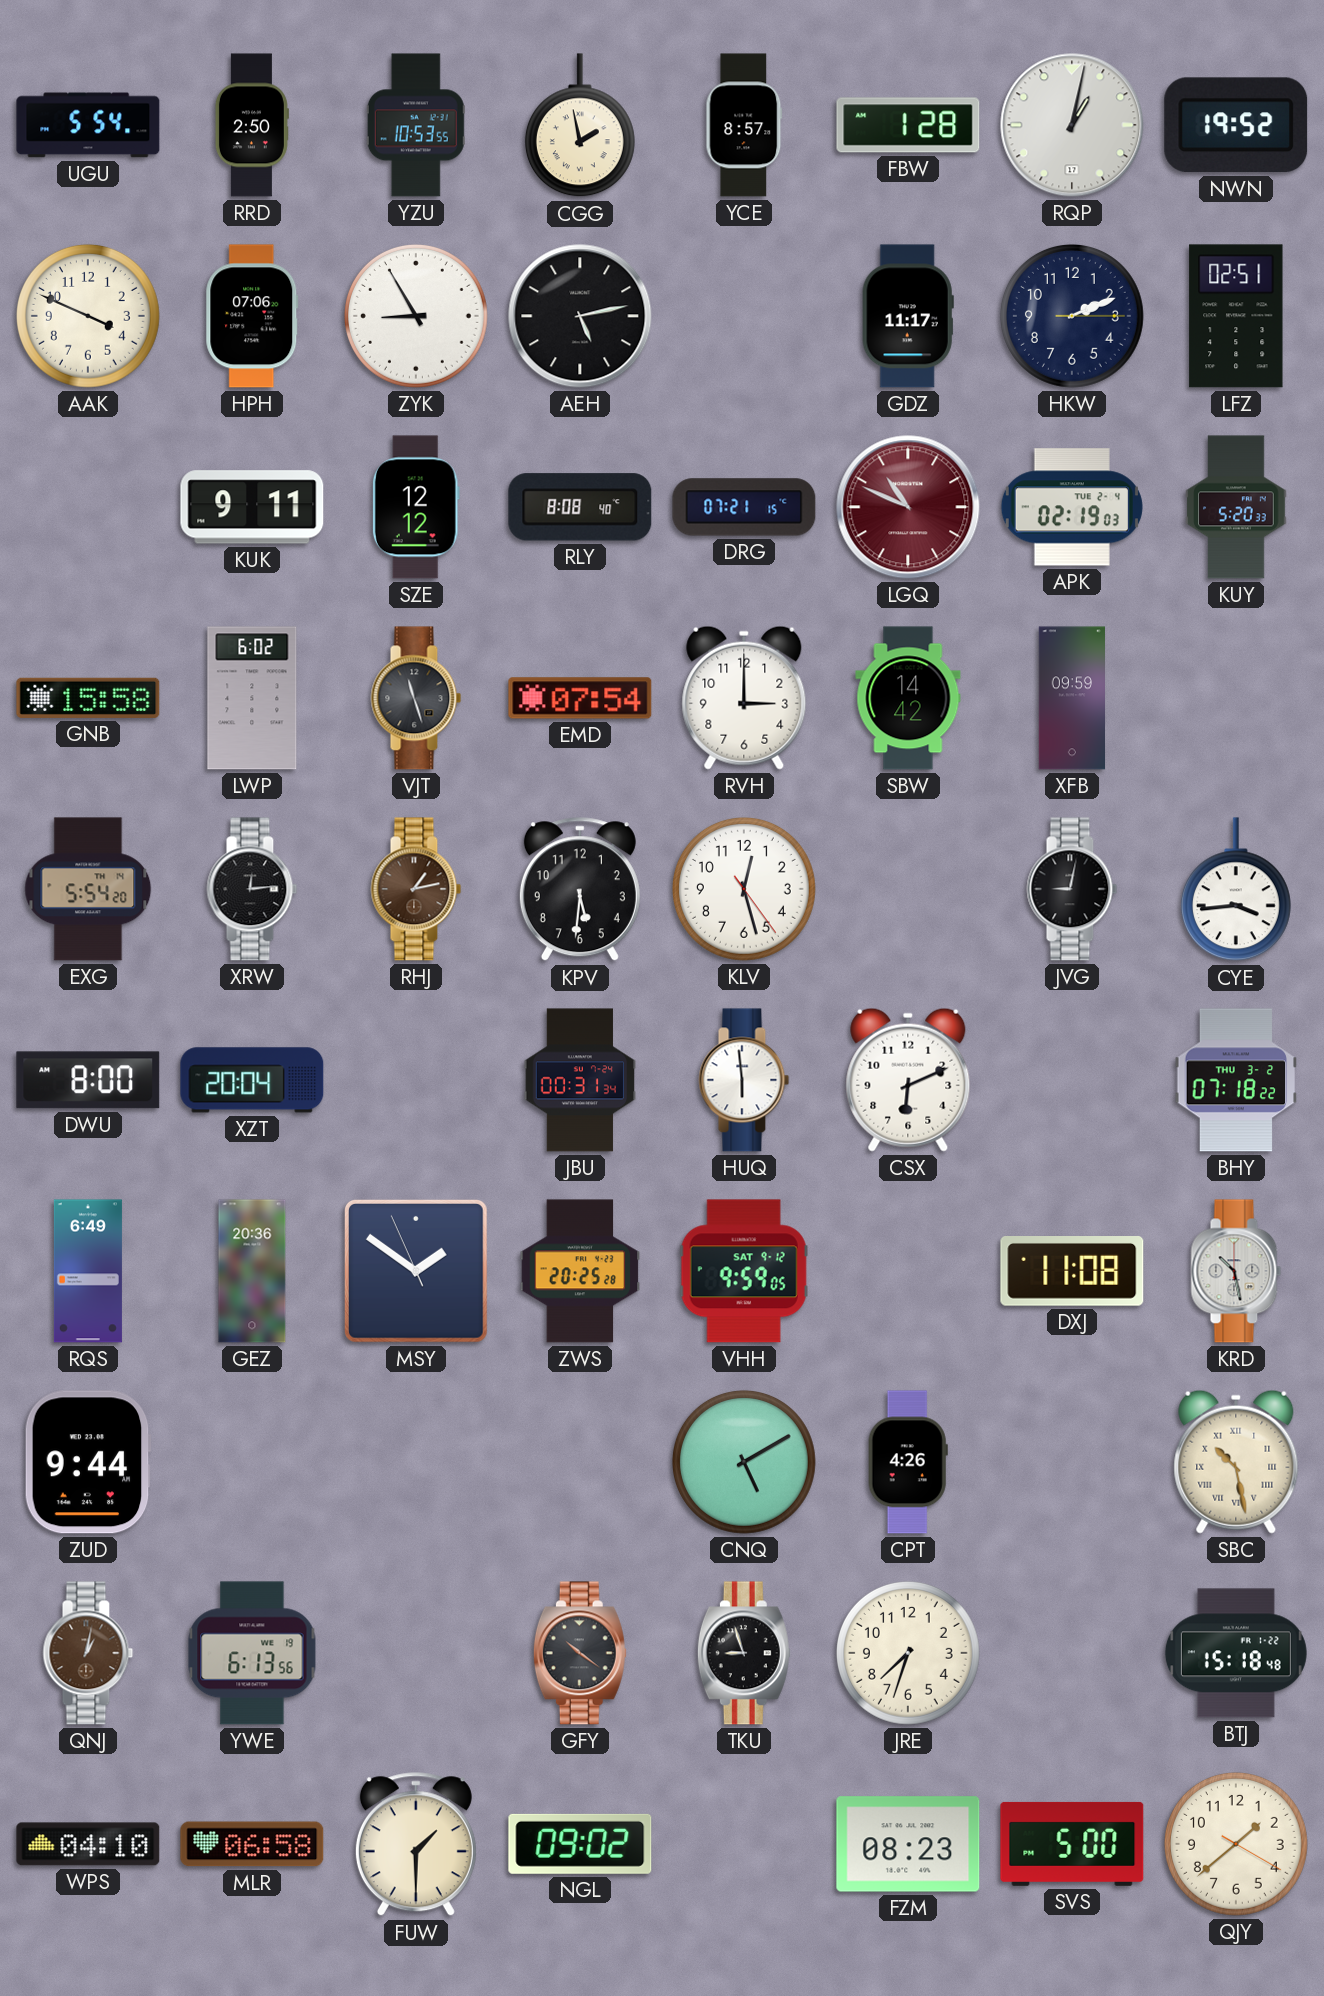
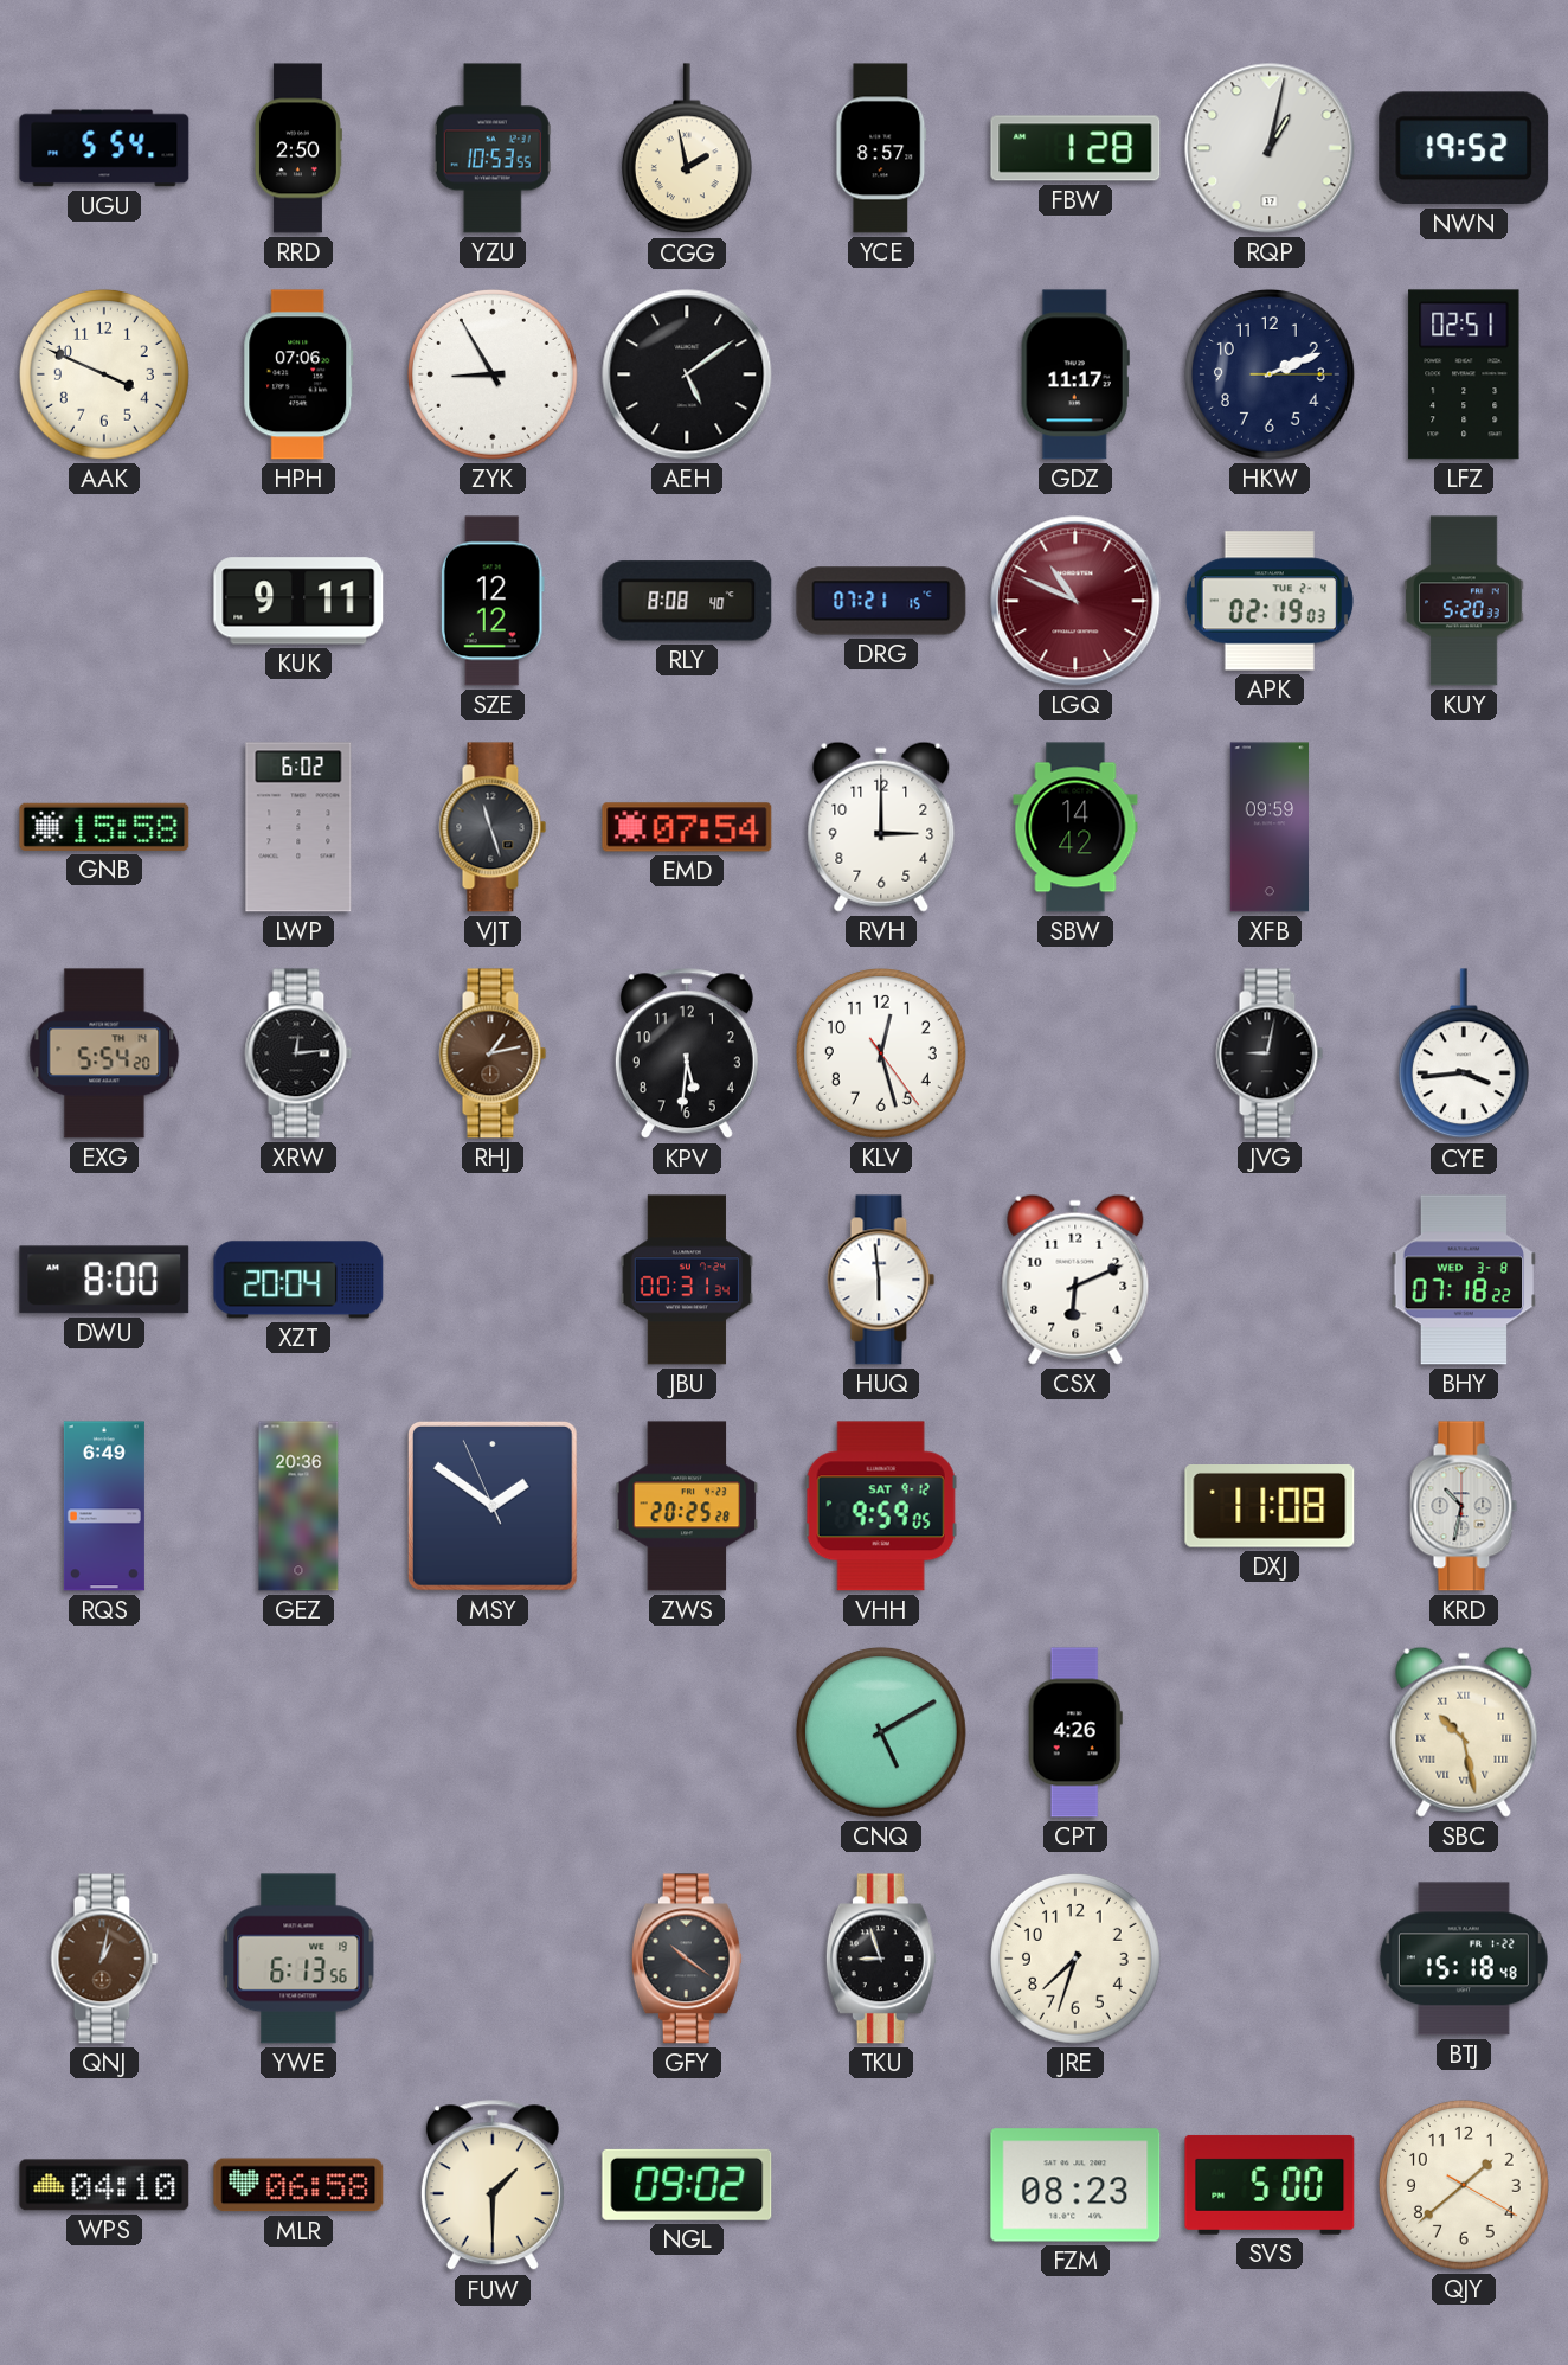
AEH: 5:13 -> 5:09
BHY date: THU 3-2 -> WED 3-8
KRD: 10:28 -> 10:32
ZUD: 9:44 -> none
